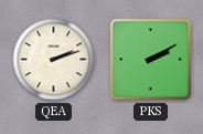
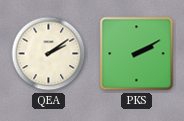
QEA: 2:12 -> 2:09
